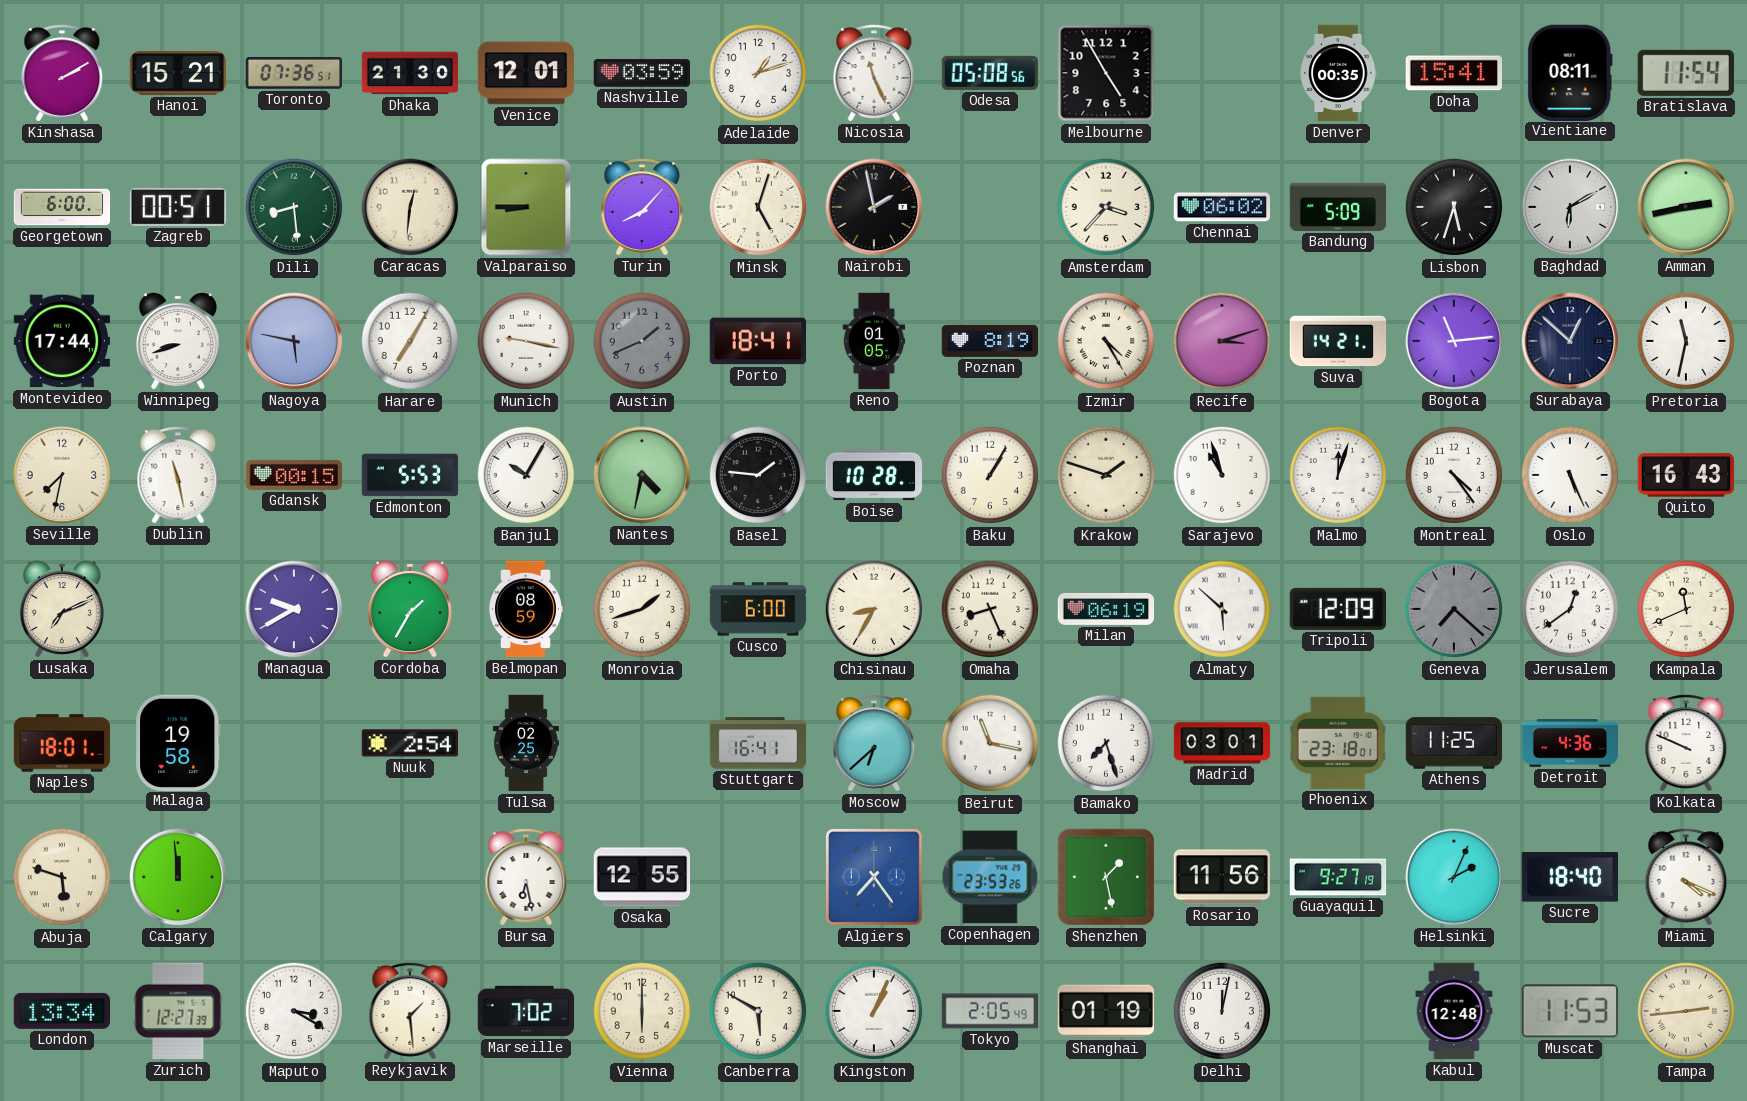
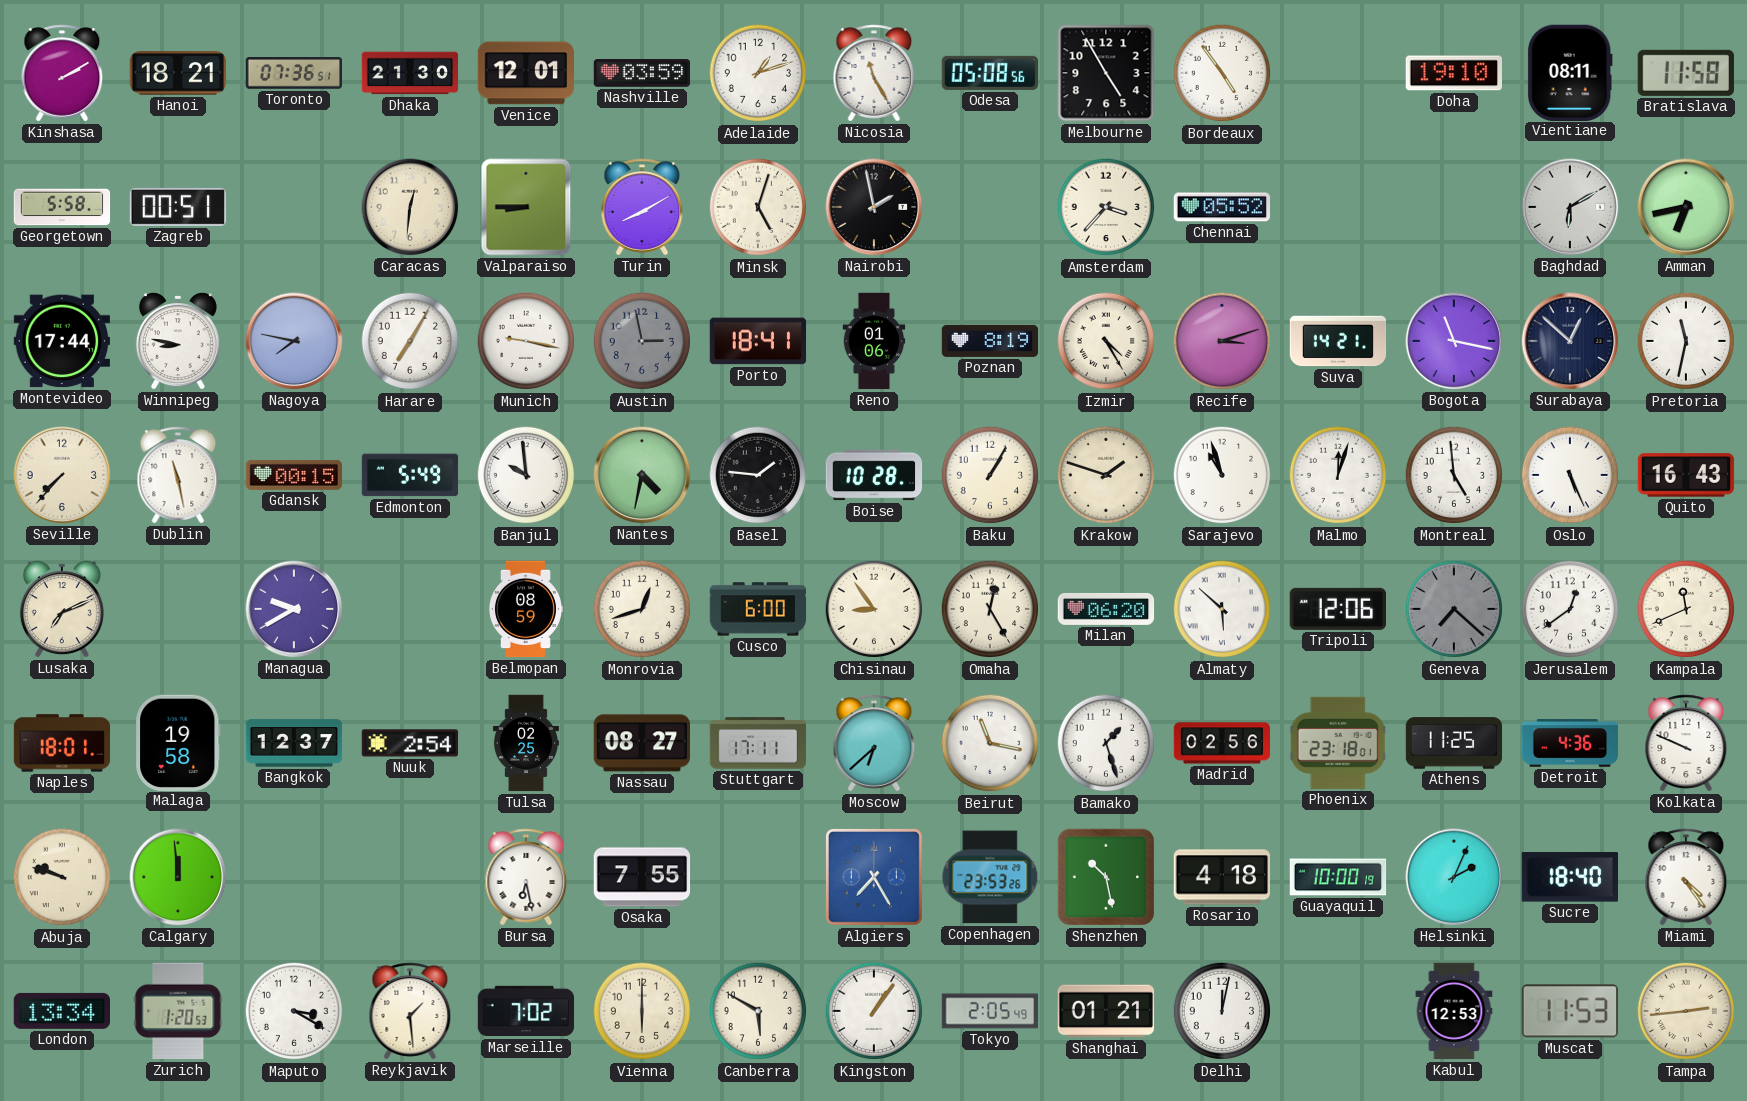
Hanoi: 15:21 -> 18:21
Nicosia: 11:26 -> 11:25
Bordeaux: none -> 4:54
Denver: 00:35 -> none
Doha: 15:41 -> 19:10
Bratislava: 11:54 -> 11:58
Georgetown: 6:00 -> 5:58
Dili: 8:29 -> none
Turin: 8:07 -> 8:10
Chennai: 06:02 -> 05:52
Bandung: 5:09 -> none
Lisbon: 5:33 -> none
Amman: 2:43 -> 6:43
Winnipeg: 8:42 -> 8:47
Nagoya: 5:47 -> 7:47
Austin: 1:41 -> 2:58
Reno: 01:05 -> 01:06
Bogota: 11:14 -> 11:17
Seville: 7:32 -> 7:37
Edmonton: 5:53 -> 5:49
Banjul: 10:05 -> 9:59
Montreal: 4:24 -> 4:59
Cordoba: 1:35 -> none
Monrovia: 1:42 -> 12:42
Chisinau: 8:35 -> 8:54
Omaha: 8:26 -> 12:25
Milan: 06:19 -> 06:20
Tripoli: 12:09 -> 12:06
Bangkok: none -> 12:37
Nassau: none -> 08:27
Stuttgart: 16:41 -> 17:11
Bamako: 7:27 -> 1:27
Madrid: 03:01 -> 02:56
Abuja: 5:48 -> 9:48
Osaka: 12:55 -> 7:55
Algiers: 7:24 -> 7:25
Shenzhen: 1:28 -> 10:28
Rosario: 11:56 -> 4:18
Guayaquil: 9:27 -> 10:00
Miami: 4:19 -> 4:24
Zurich: 12:27 -> 1:20
Kingston: 1:04 -> 1:06
Shanghai: 01:19 -> 01:21
Kabul: 12:48 -> 12:53
